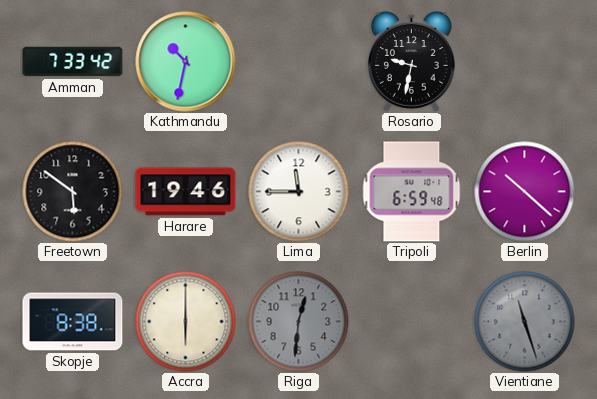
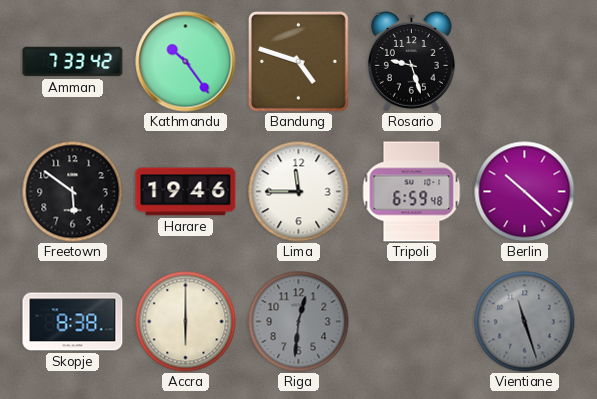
Kathmandu: 10:32 -> 10:24
Bandung: none -> 4:48
Rosario: 9:32 -> 9:27
